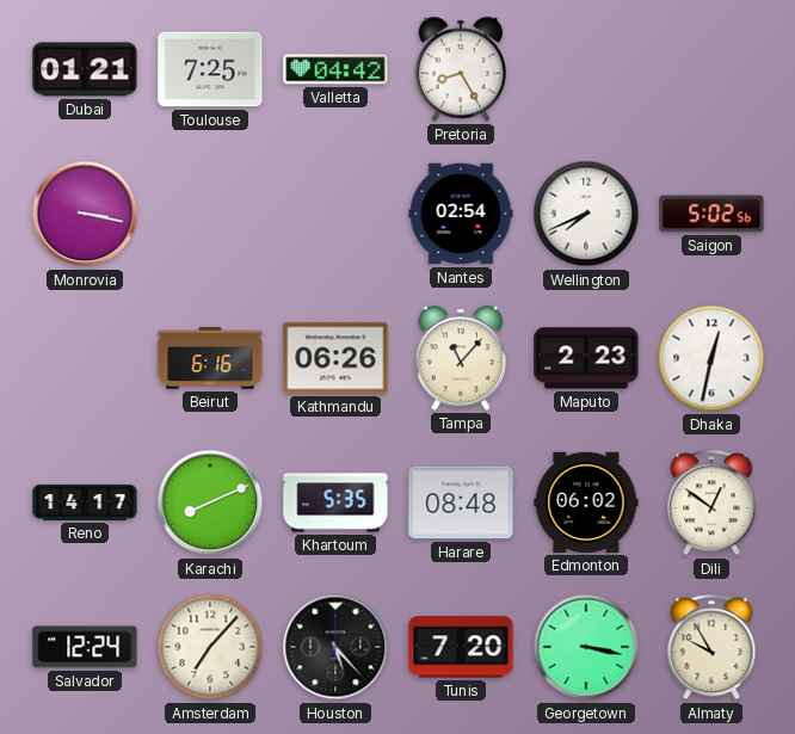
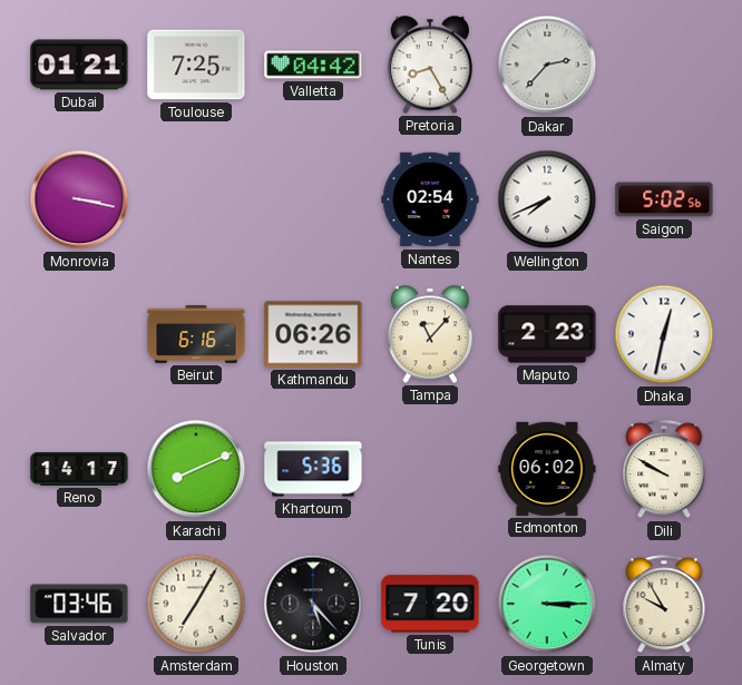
Dakar: none -> 2:37
Khartoum: 5:35 -> 5:36
Harare: 08:48 -> none
Dili: 12:51 -> 9:50
Salvador: 12:24 -> 03:46
Amsterdam: 7:07 -> 7:05
Georgetown: 3:17 -> 3:15
